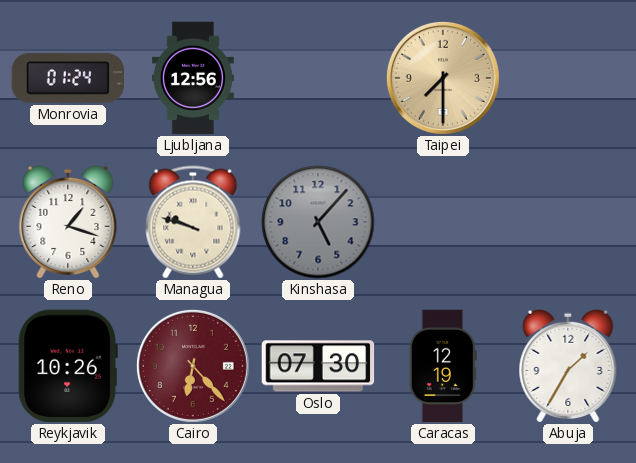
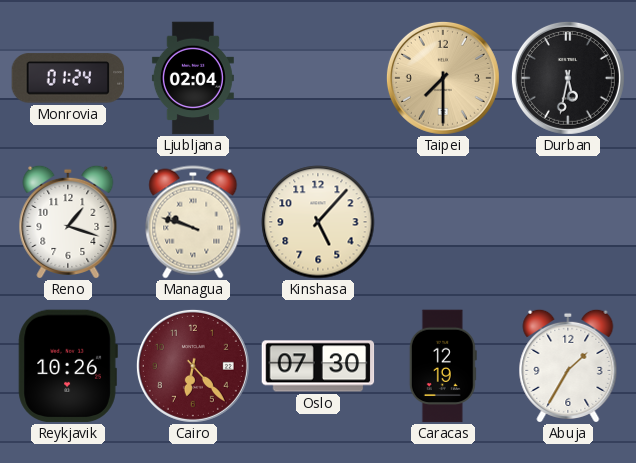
Ljubljana: 12:56 -> 02:04
Durban: none -> 5:32
Kinshasa dial: grey -> cream
